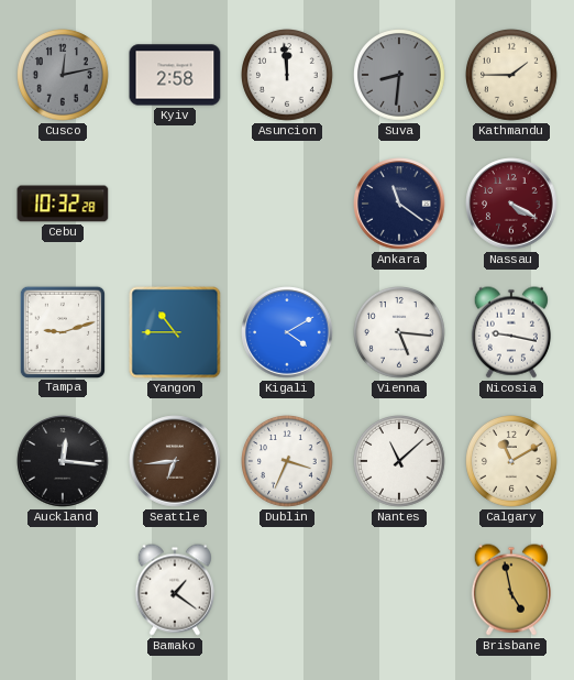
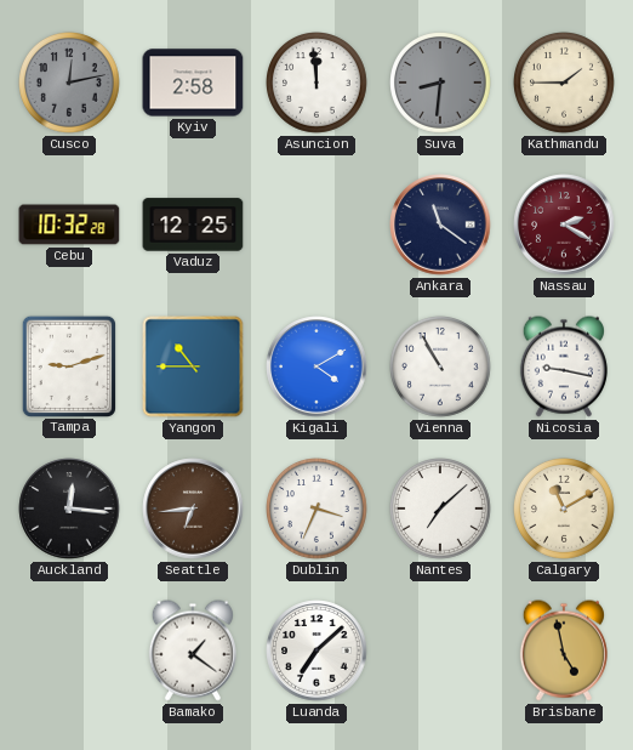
Vaduz: none -> 12:25
Nassau: 4:20 -> 2:20
Vienna: 5:16 -> 10:55
Nantes: 11:08 -> 7:08
Luanda: none -> 7:08
